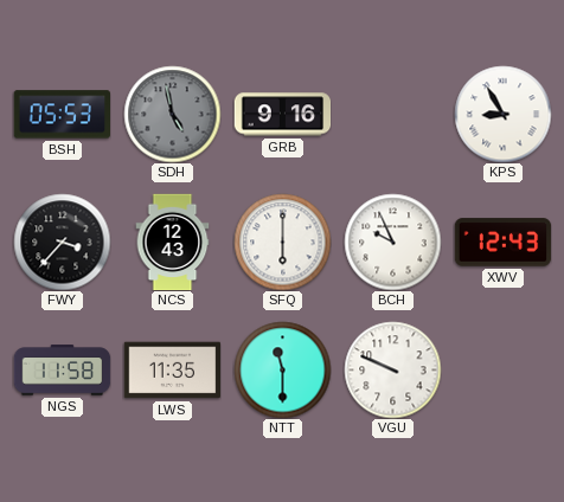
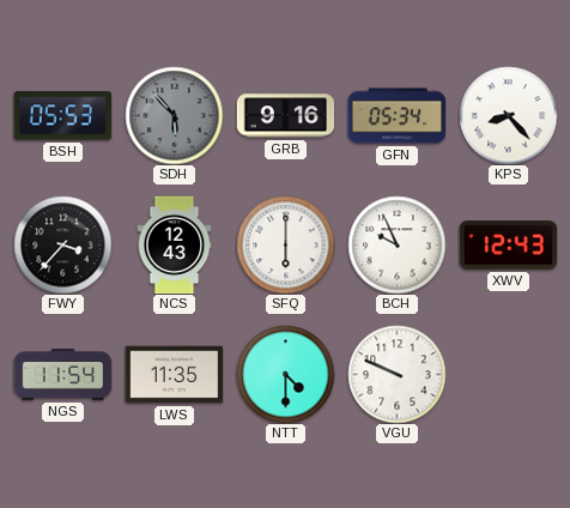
SDH: 4:58 -> 5:53
GFN: none -> 05:34
KPS: 8:55 -> 8:23
NGS: 11:58 -> 11:54
NTT: 11:30 -> 4:30
